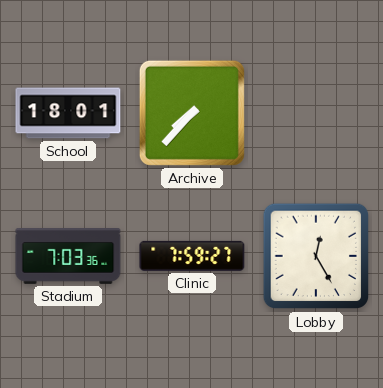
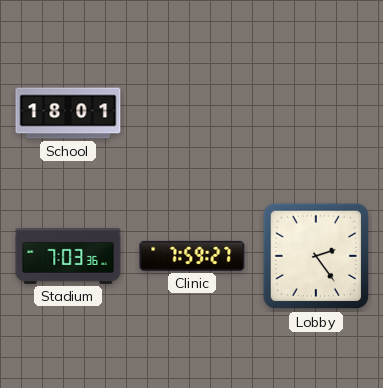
Archive: 7:37 -> none
Lobby: 12:25 -> 2:24
